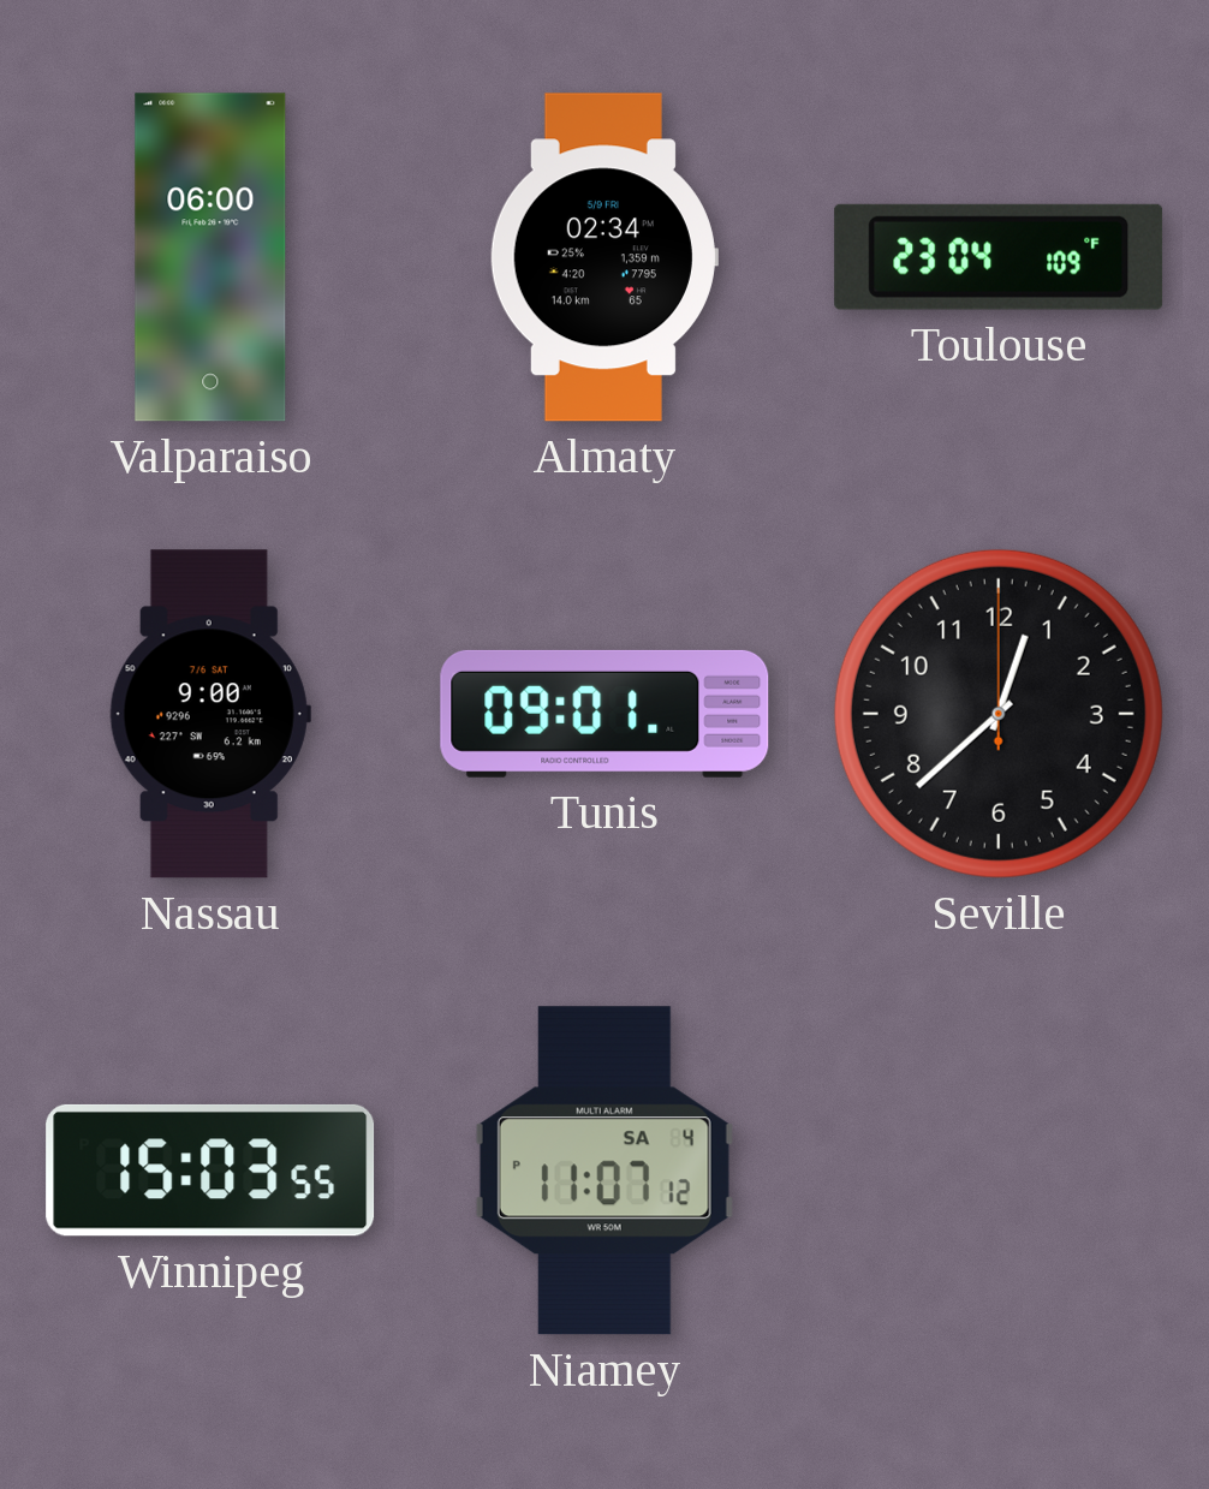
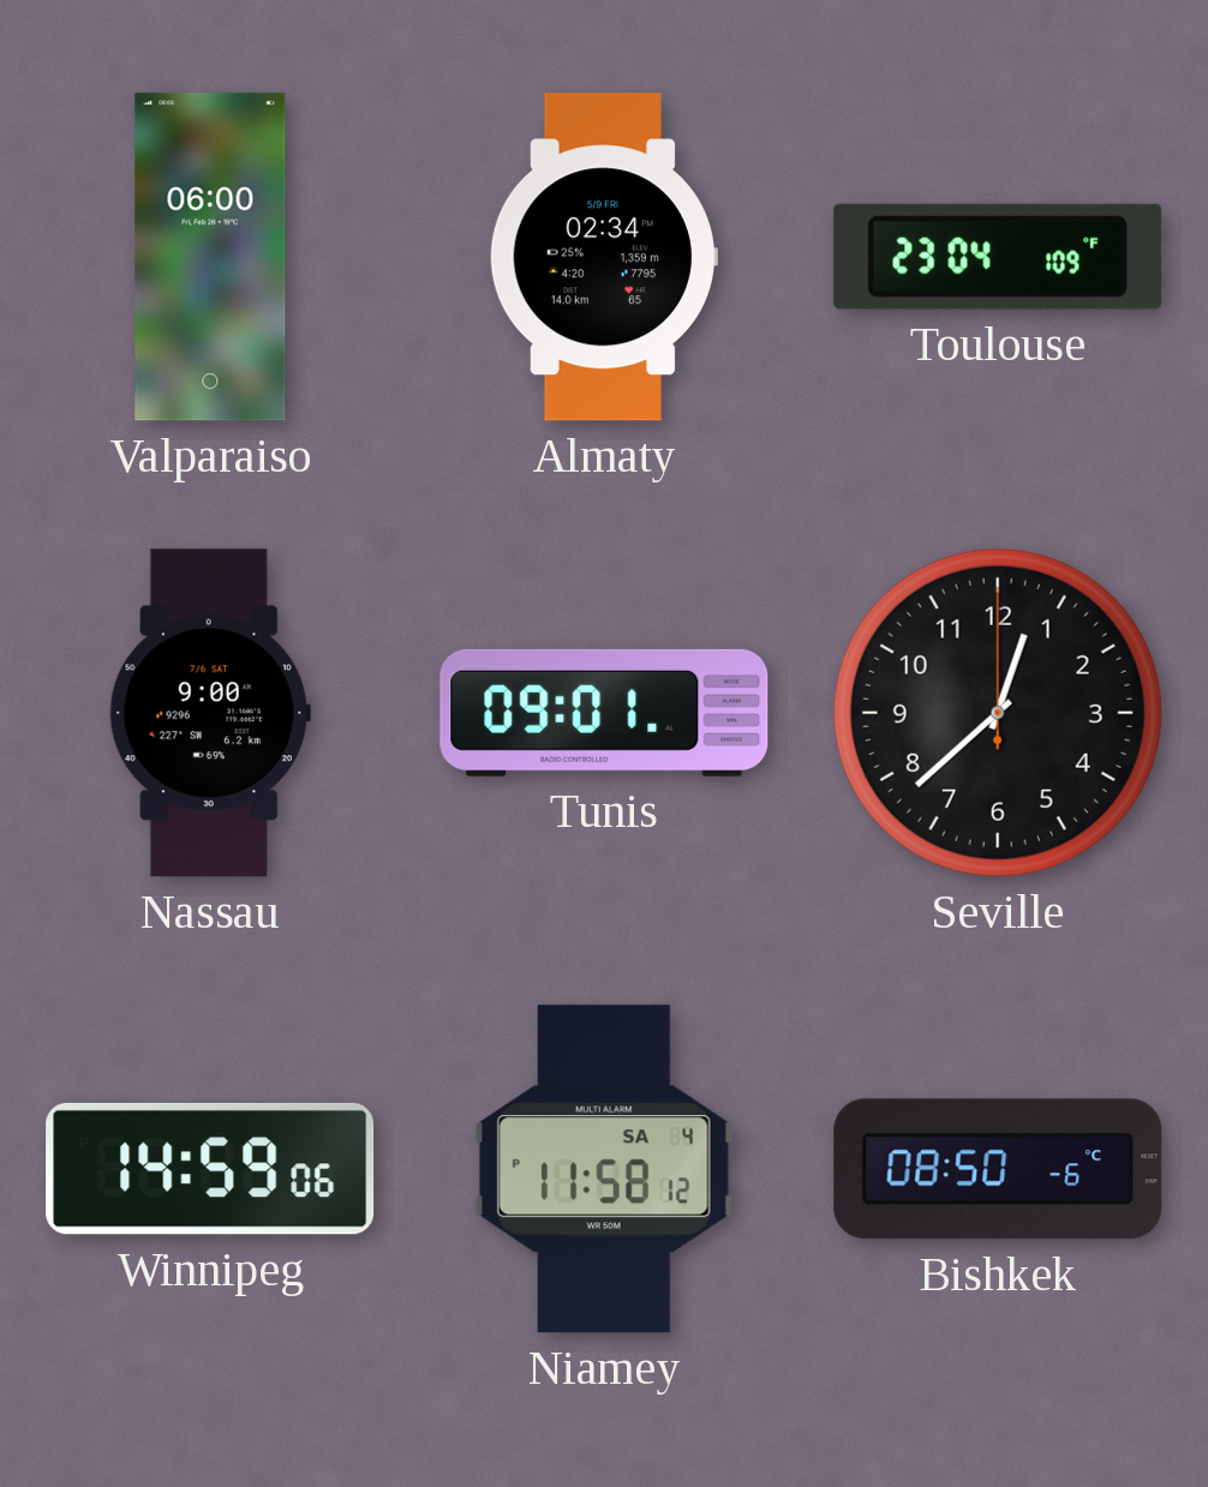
Winnipeg: 15:03 -> 14:59
Niamey: 11:07 -> 11:58
Bishkek: none -> 08:50
